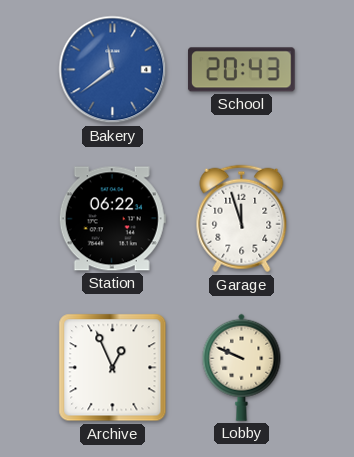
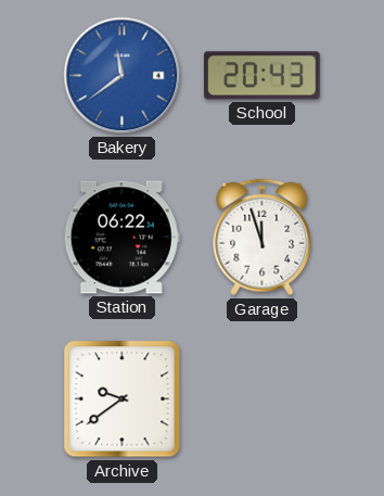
Archive: 12:56 -> 9:39
Lobby: 9:49 -> none
